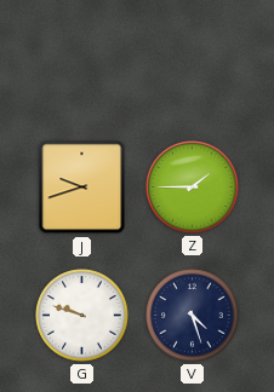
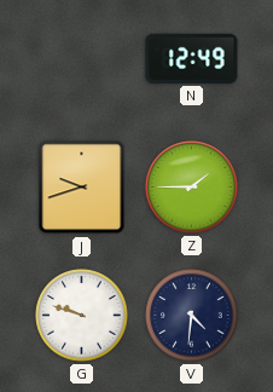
N: none -> 12:49
V: 4:27 -> 4:31
